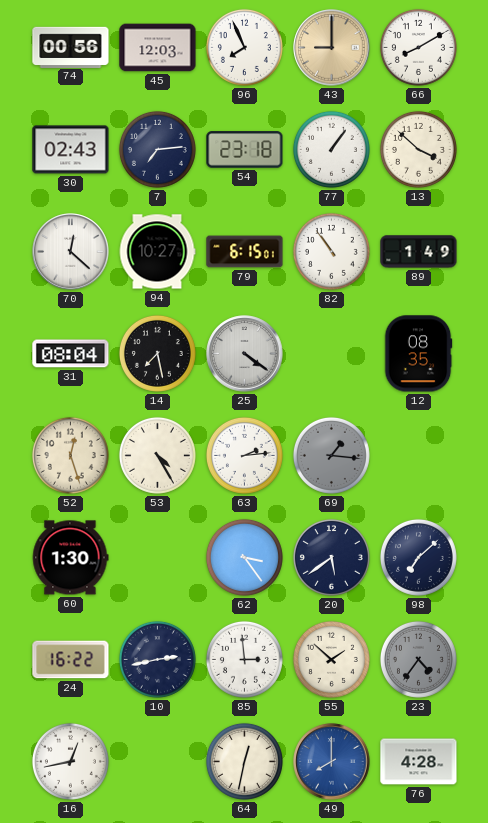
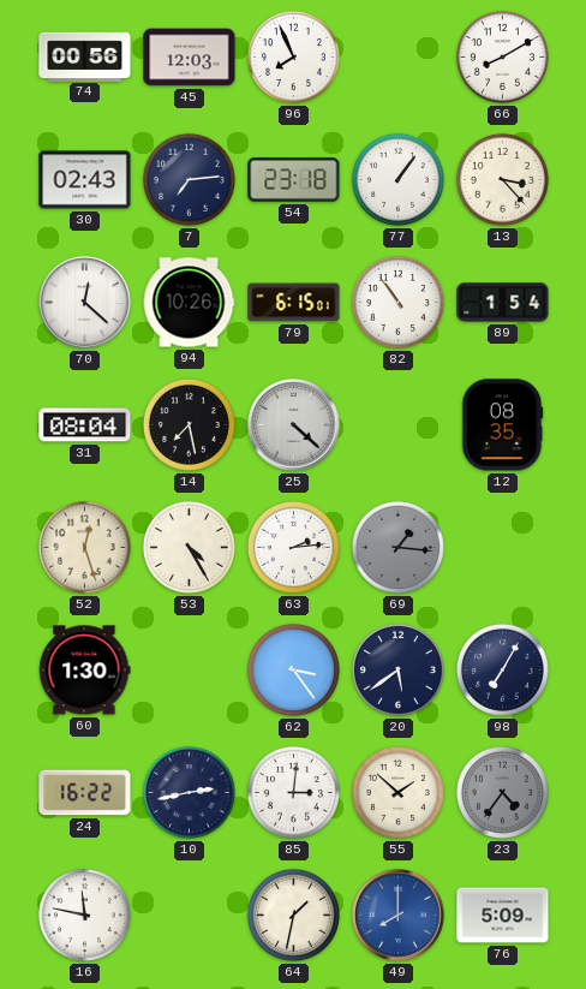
43: 9:00 -> none
13: 3:52 -> 3:23
94: 10:27 -> 10:26
89: 1:49 -> 1:54
25: 4:21 -> 4:22
98: 7:08 -> 7:05
85: 2:59 -> 3:01
16: 12:43 -> 11:47
64: 12:32 -> 1:32
76: 4:28 -> 5:09
